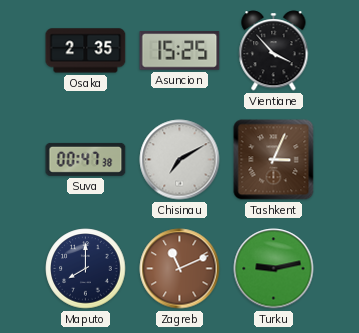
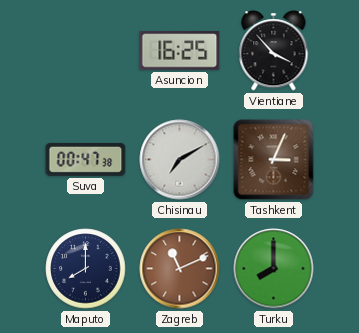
Osaka: 2:35 -> none
Asuncion: 15:25 -> 16:25
Turku: 9:13 -> 8:00
